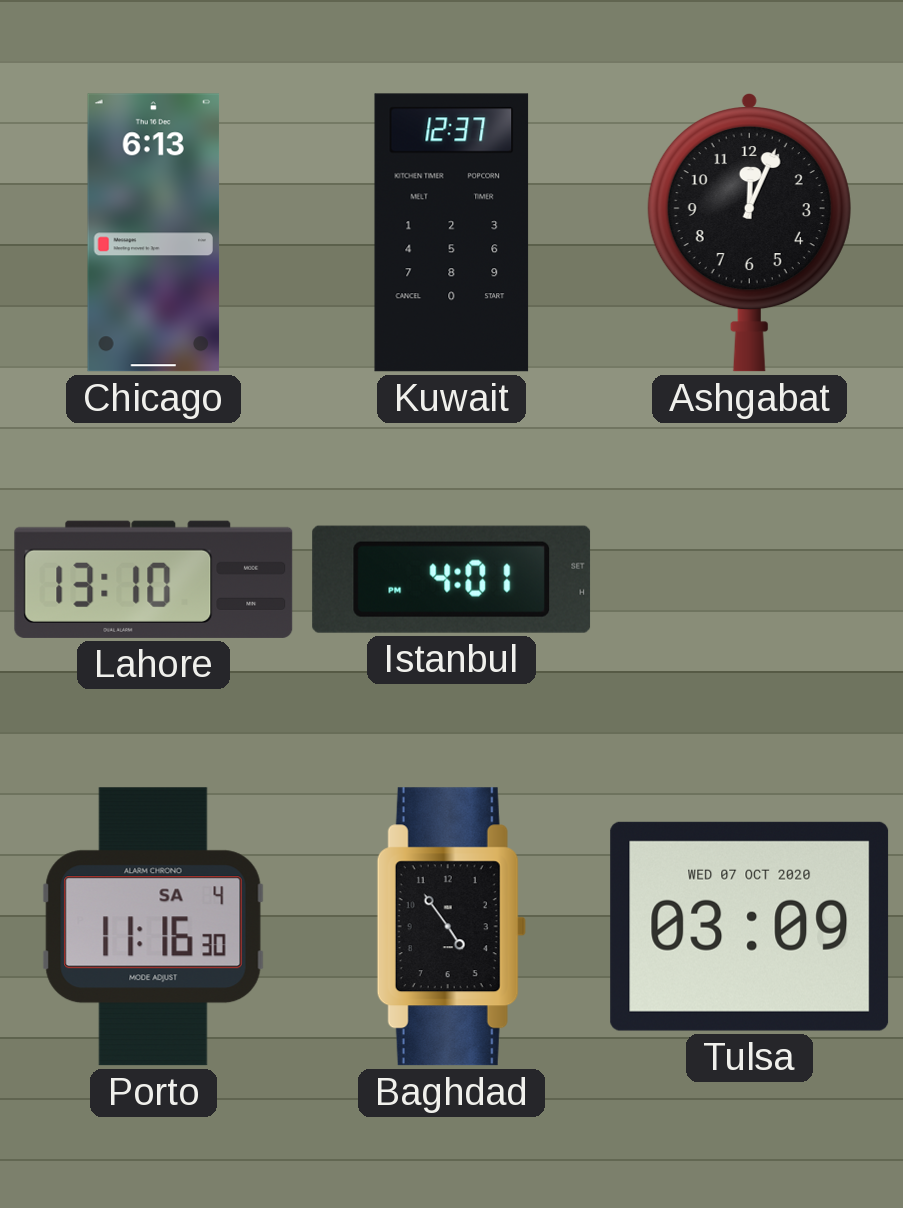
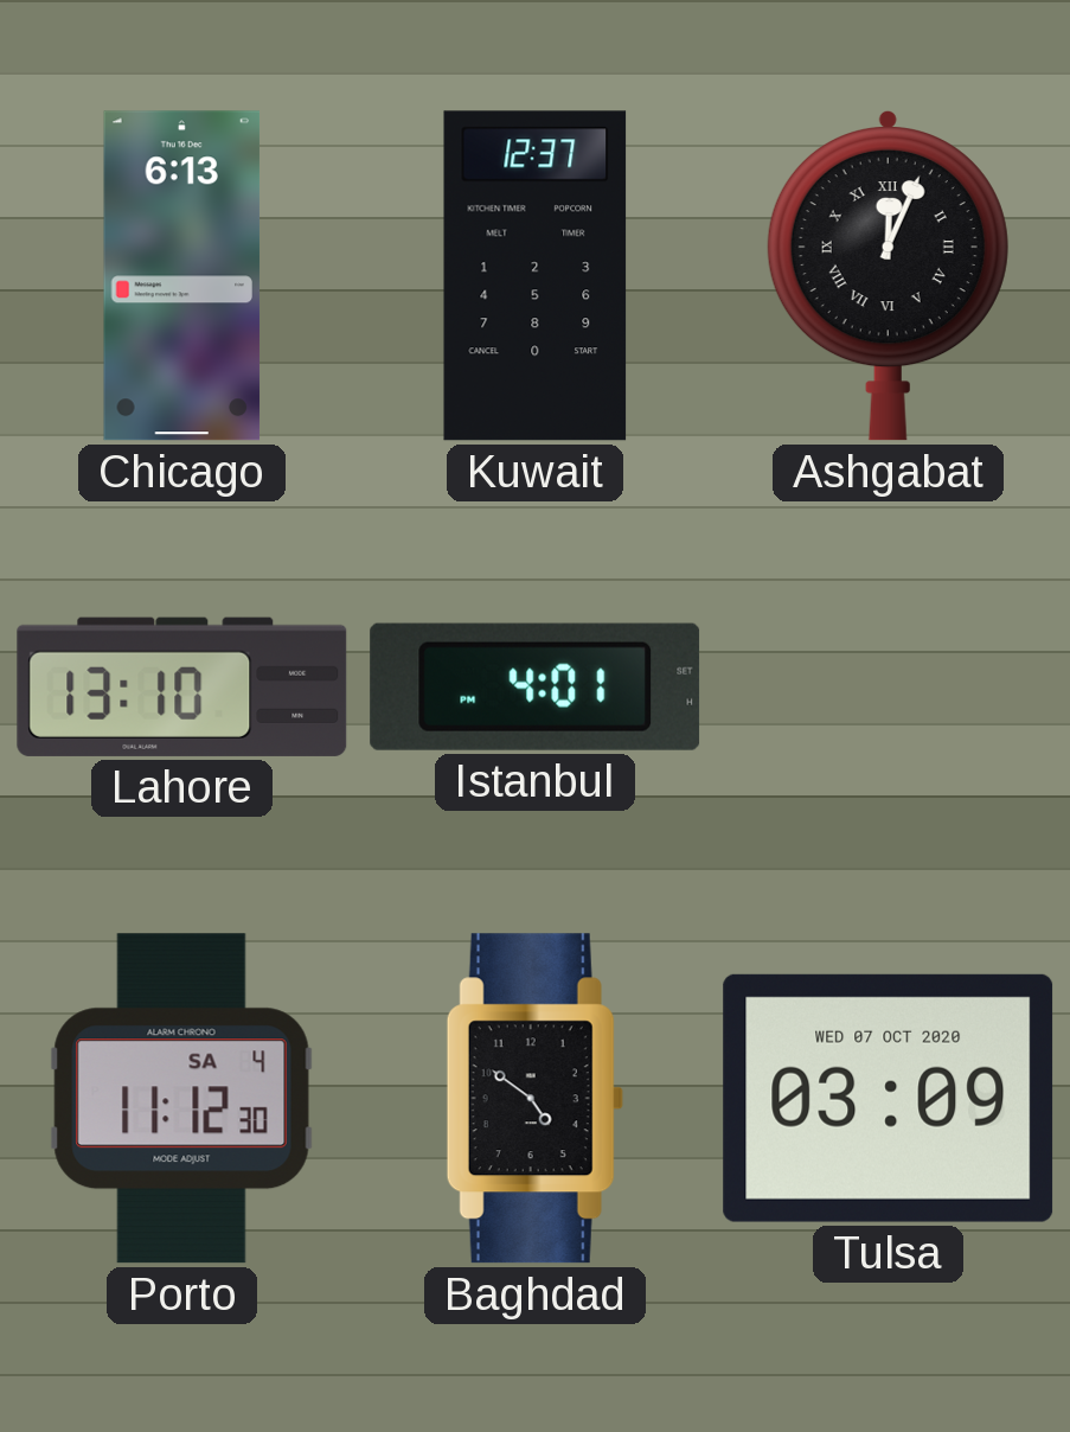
Ashgabat numerals: Arabic -> Roman
Porto: 11:16 -> 11:12
Baghdad: 4:54 -> 4:51
